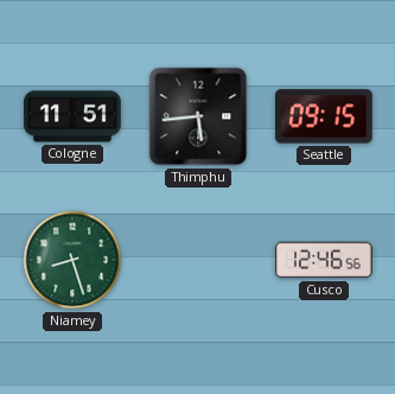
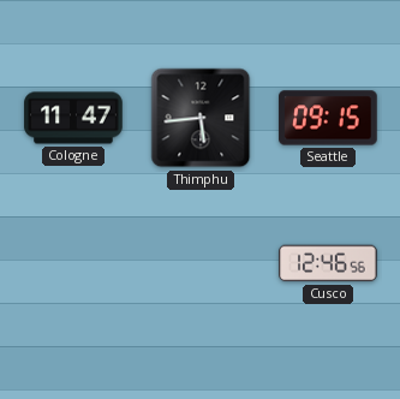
Cologne: 11:51 -> 11:47
Niamey: 8:27 -> none
